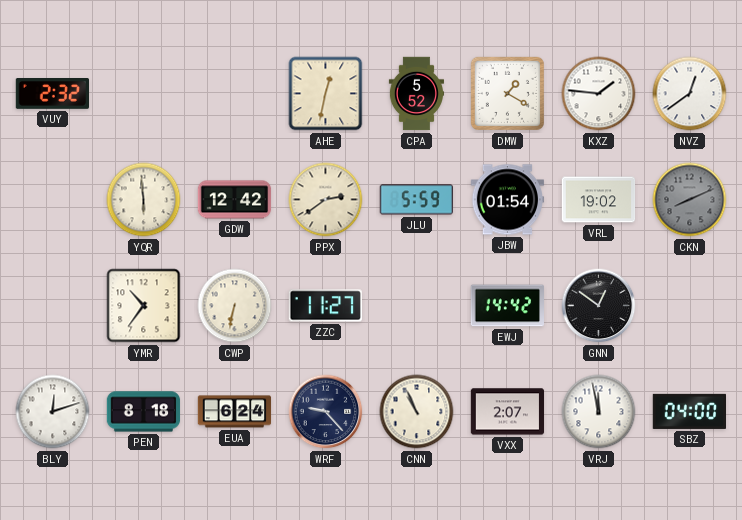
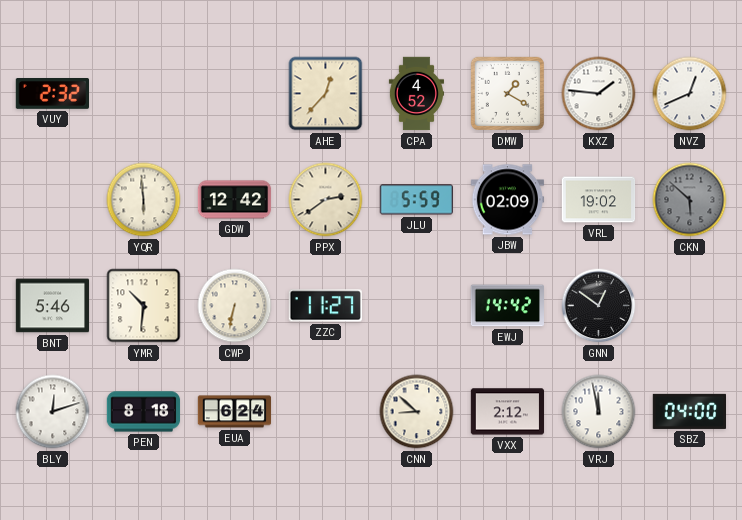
AHE: 12:32 -> 12:37
CPA: 5:52 -> 4:52
NVZ: 12:39 -> 12:41
JBW: 01:54 -> 02:09
CKN: 8:11 -> 5:52
BNT: none -> 5:46
YMR: 10:36 -> 10:31
WRF: 9:23 -> none
CNN: 10:56 -> 8:52
VXX: 2:07 -> 2:12
